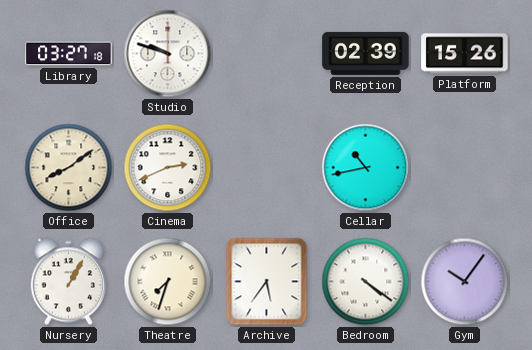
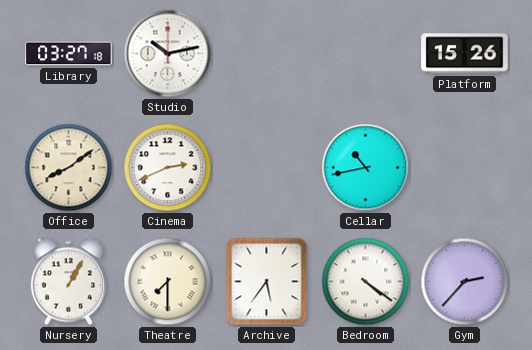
Studio: 9:48 -> 10:13
Reception: 02:39 -> none
Theatre: 7:33 -> 7:30
Gym: 10:06 -> 2:37
